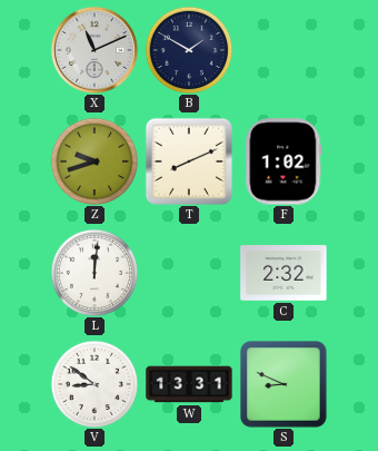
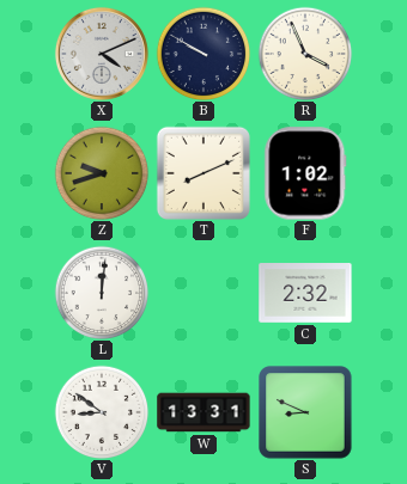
X: 11:11 -> 4:11
B: 1:50 -> 9:50
R: none -> 3:56
